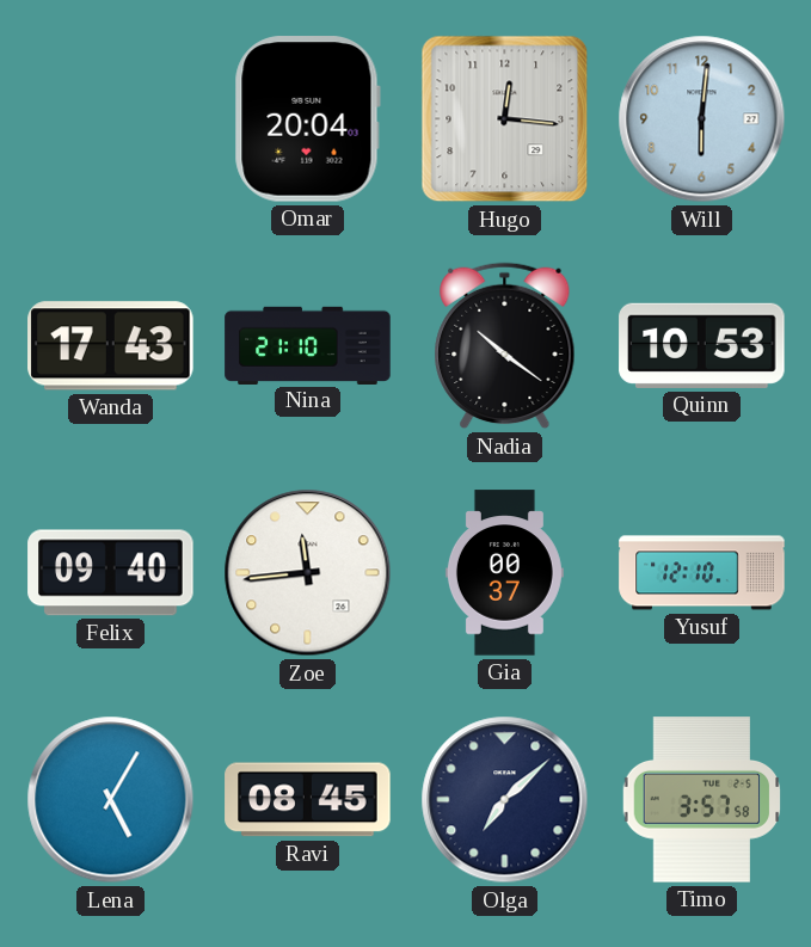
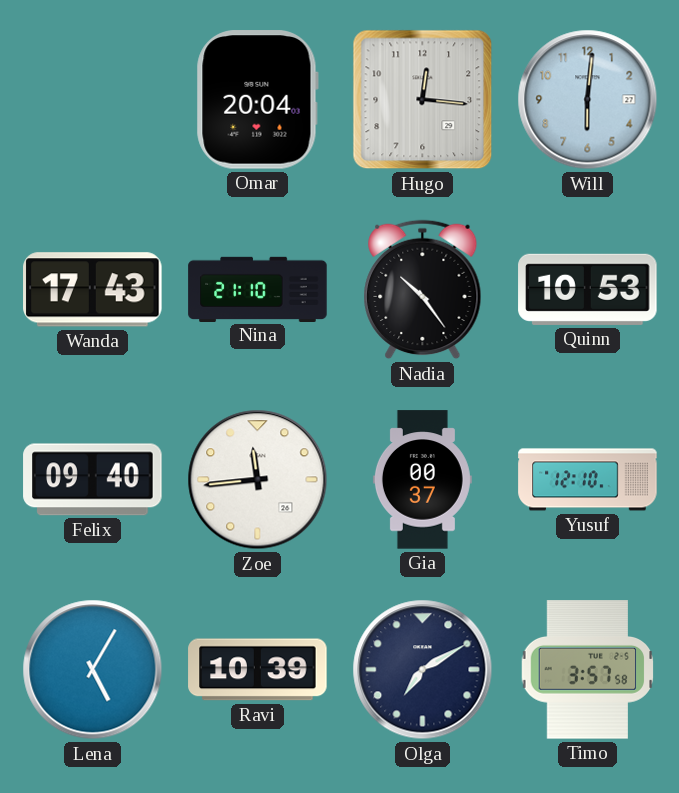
Nadia: 10:21 -> 10:24
Ravi: 08:45 -> 10:39
Olga: 7:08 -> 7:10
